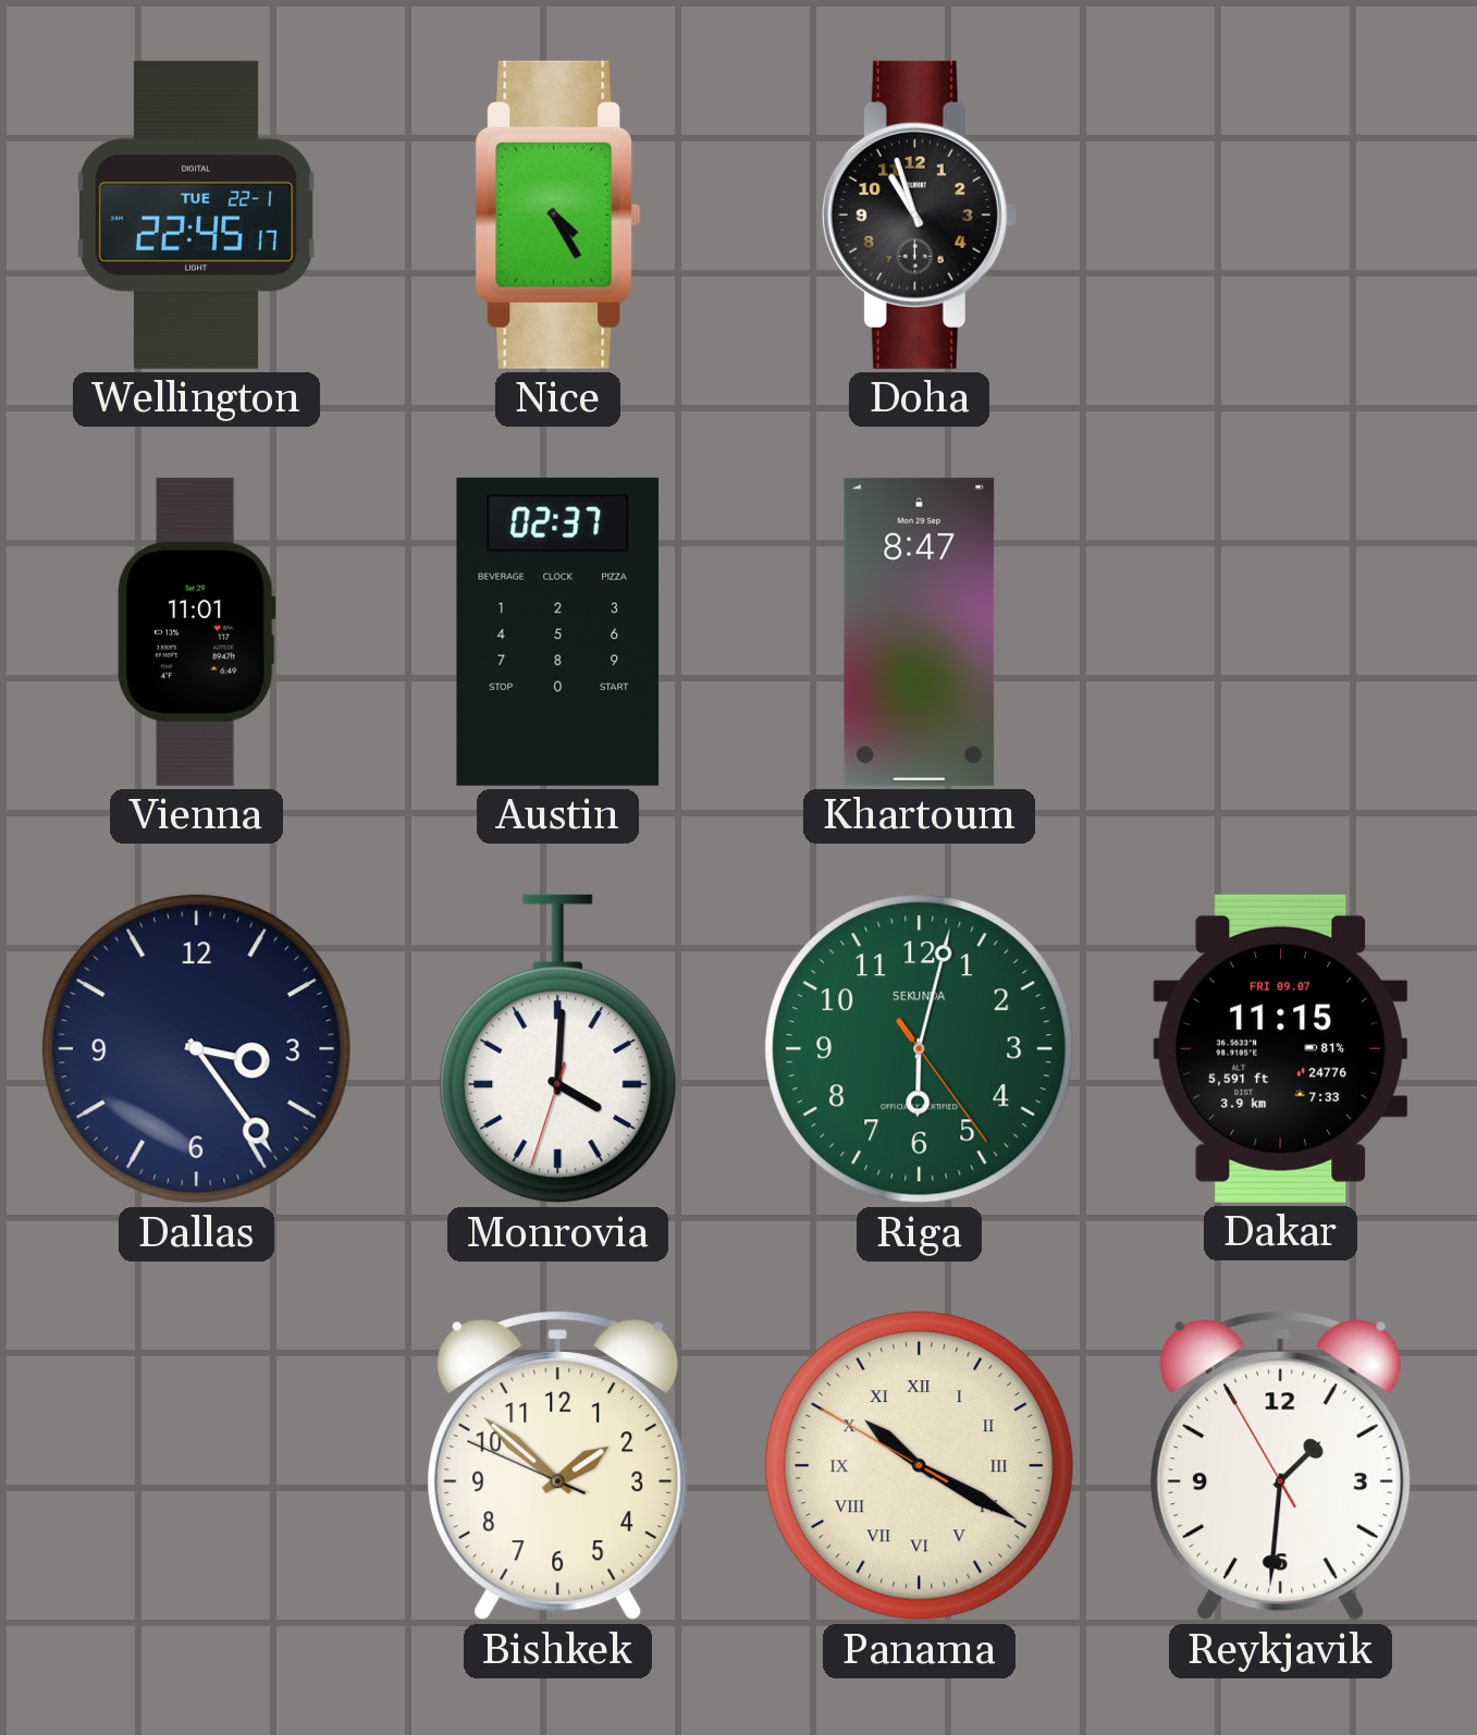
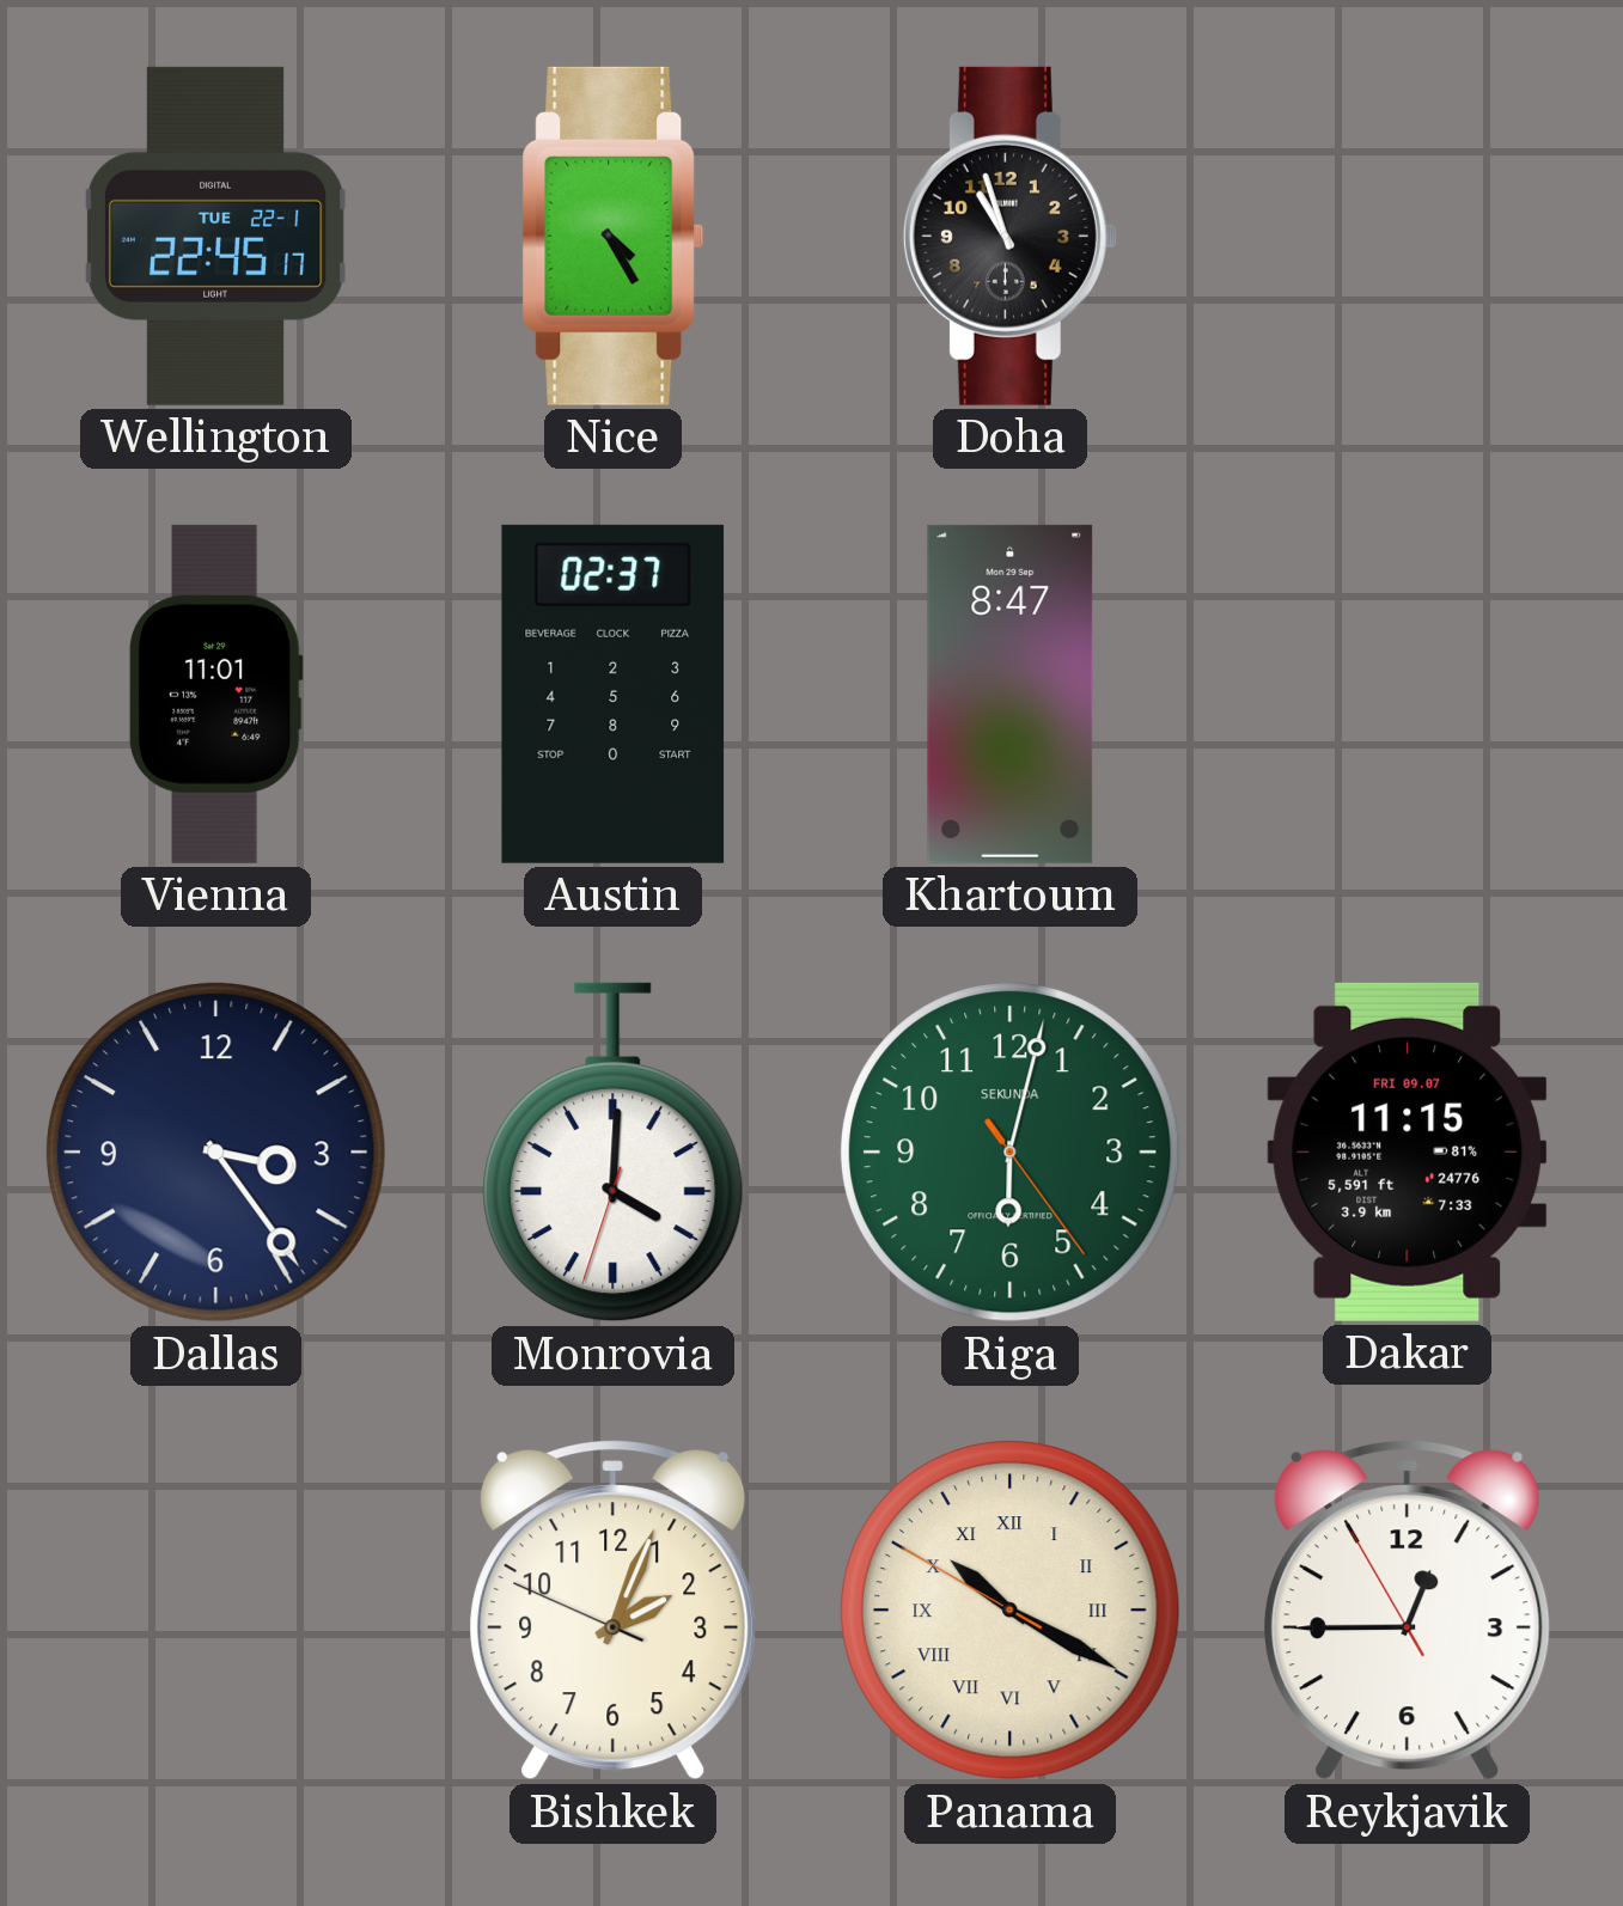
Bishkek: 1:51 -> 2:03
Reykjavik: 1:30 -> 12:44
